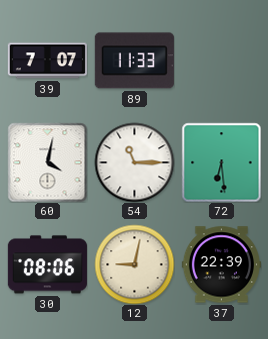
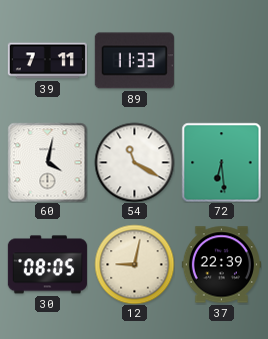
39: 7:07 -> 7:11
54: 11:15 -> 11:20
30: 08:06 -> 08:05
